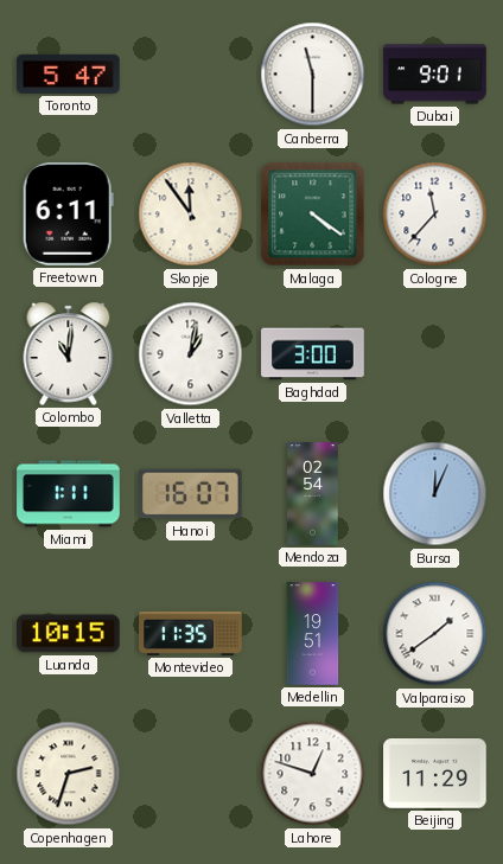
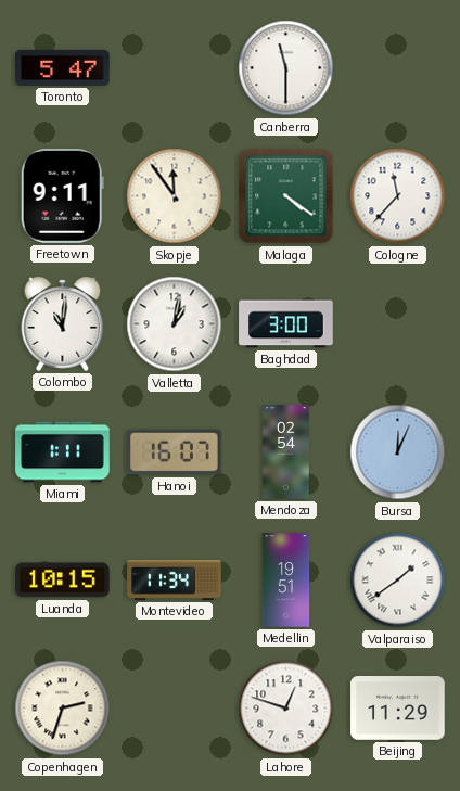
Dubai: 9:01 -> none
Freetown: 6:11 -> 9:11
Montevideo: 11:35 -> 11:34
